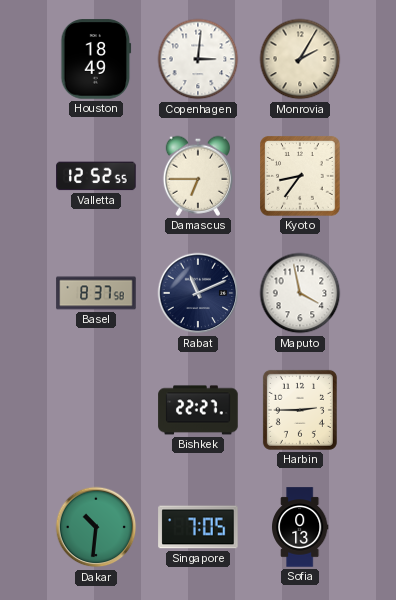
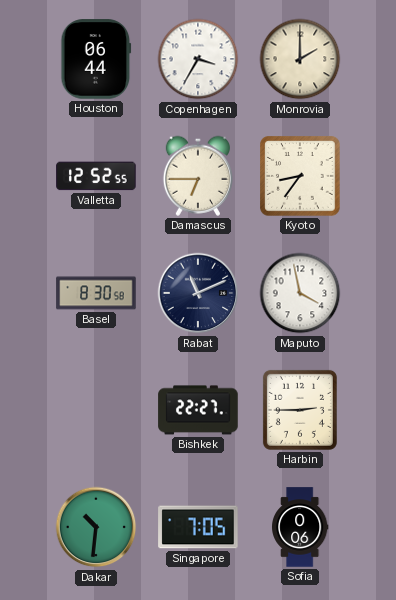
Houston: 18:49 -> 06:44
Copenhagen: 3:01 -> 3:35
Monrovia: 2:05 -> 2:00
Basel: 8:37 -> 8:30
Sofia: 0:13 -> 0:06
